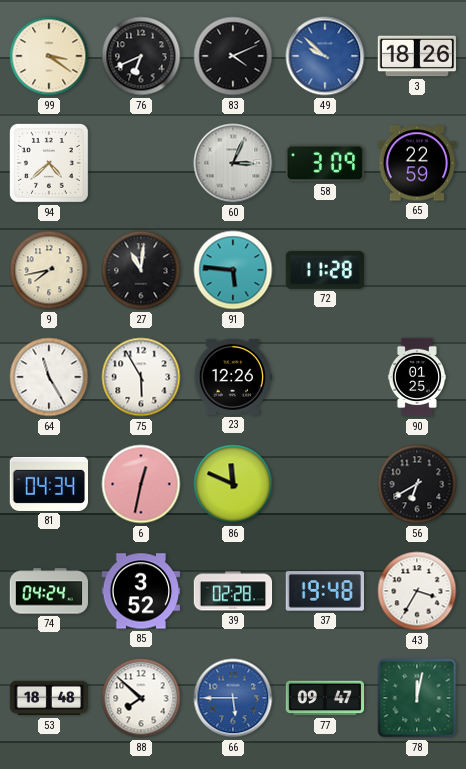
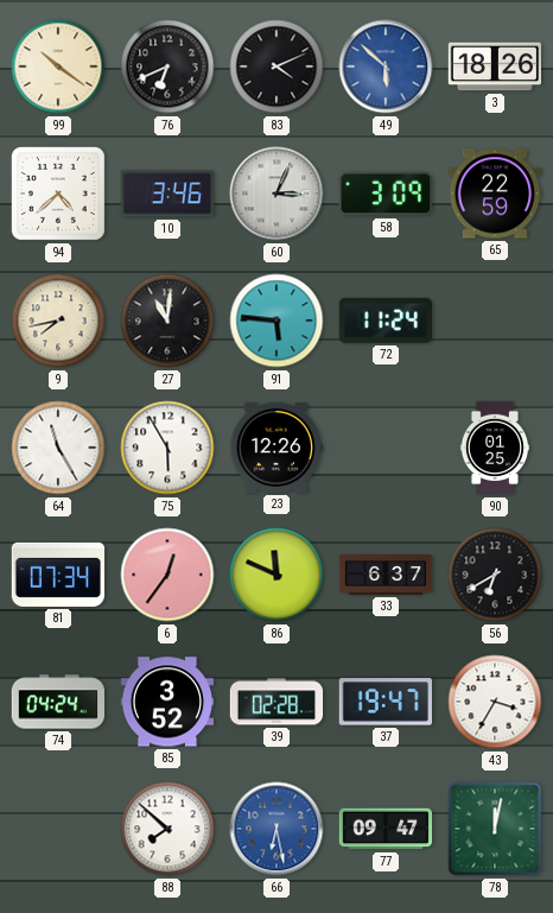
99: 3:21 -> 10:21
49: 9:52 -> 5:52
10: none -> 3:46
72: 11:28 -> 11:24
81: 04:34 -> 07:34
6: 12:32 -> 12:36
33: none -> 6:37
37: 19:48 -> 19:47
53: 18:48 -> none
66: 5:45 -> 6:28
